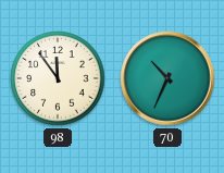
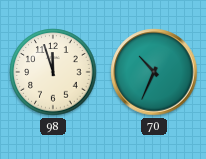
98: 11:54 -> 11:57
